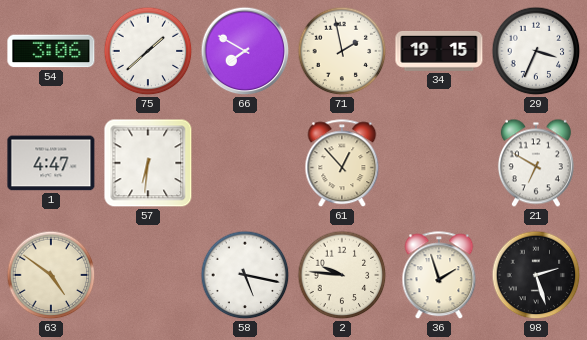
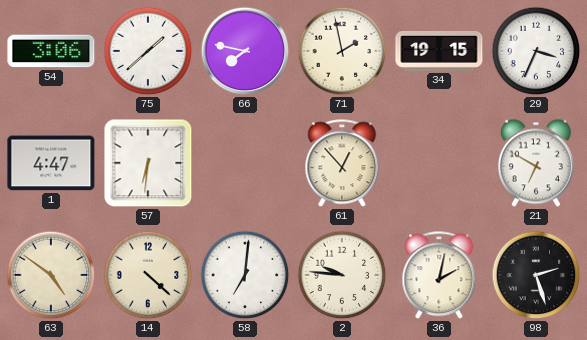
66: 7:50 -> 7:47
14: none -> 4:22
58: 5:17 -> 7:01
36: 1:57 -> 2:02
